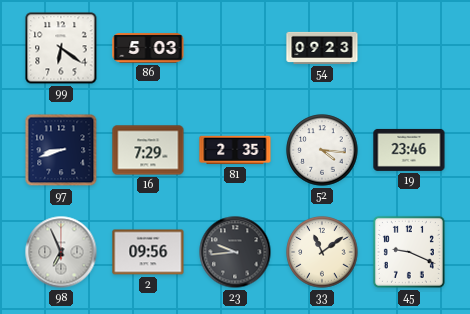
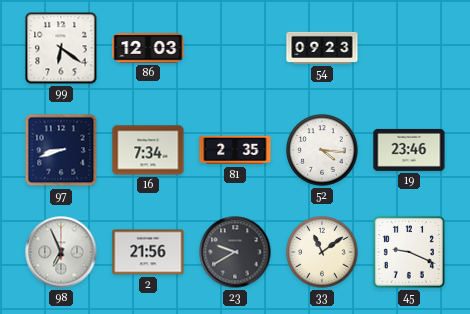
86: 5:03 -> 12:03
16: 7:29 -> 7:34
2: 09:56 -> 21:56
23: 9:44 -> 9:40
